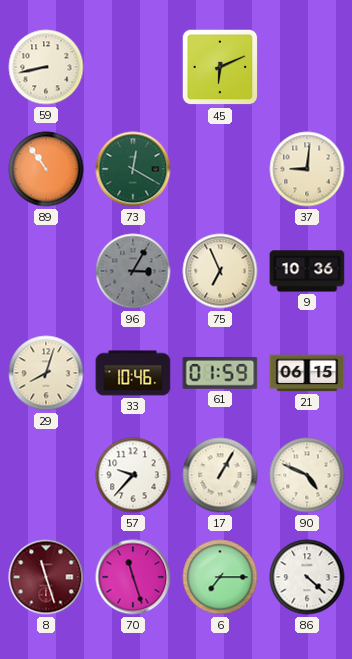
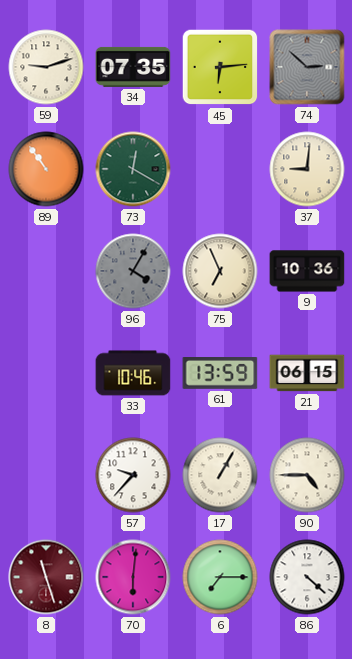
59: 8:43 -> 9:12
34: none -> 07:35
45: 6:11 -> 6:14
74: none -> 2:52
96: 3:05 -> 4:05
29: 8:03 -> none
61: 01:59 -> 13:59
90: 4:49 -> 4:45
70: 11:27 -> 6:01
